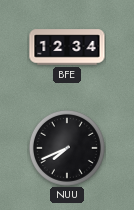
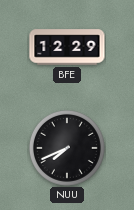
BFE: 12:34 -> 12:29
